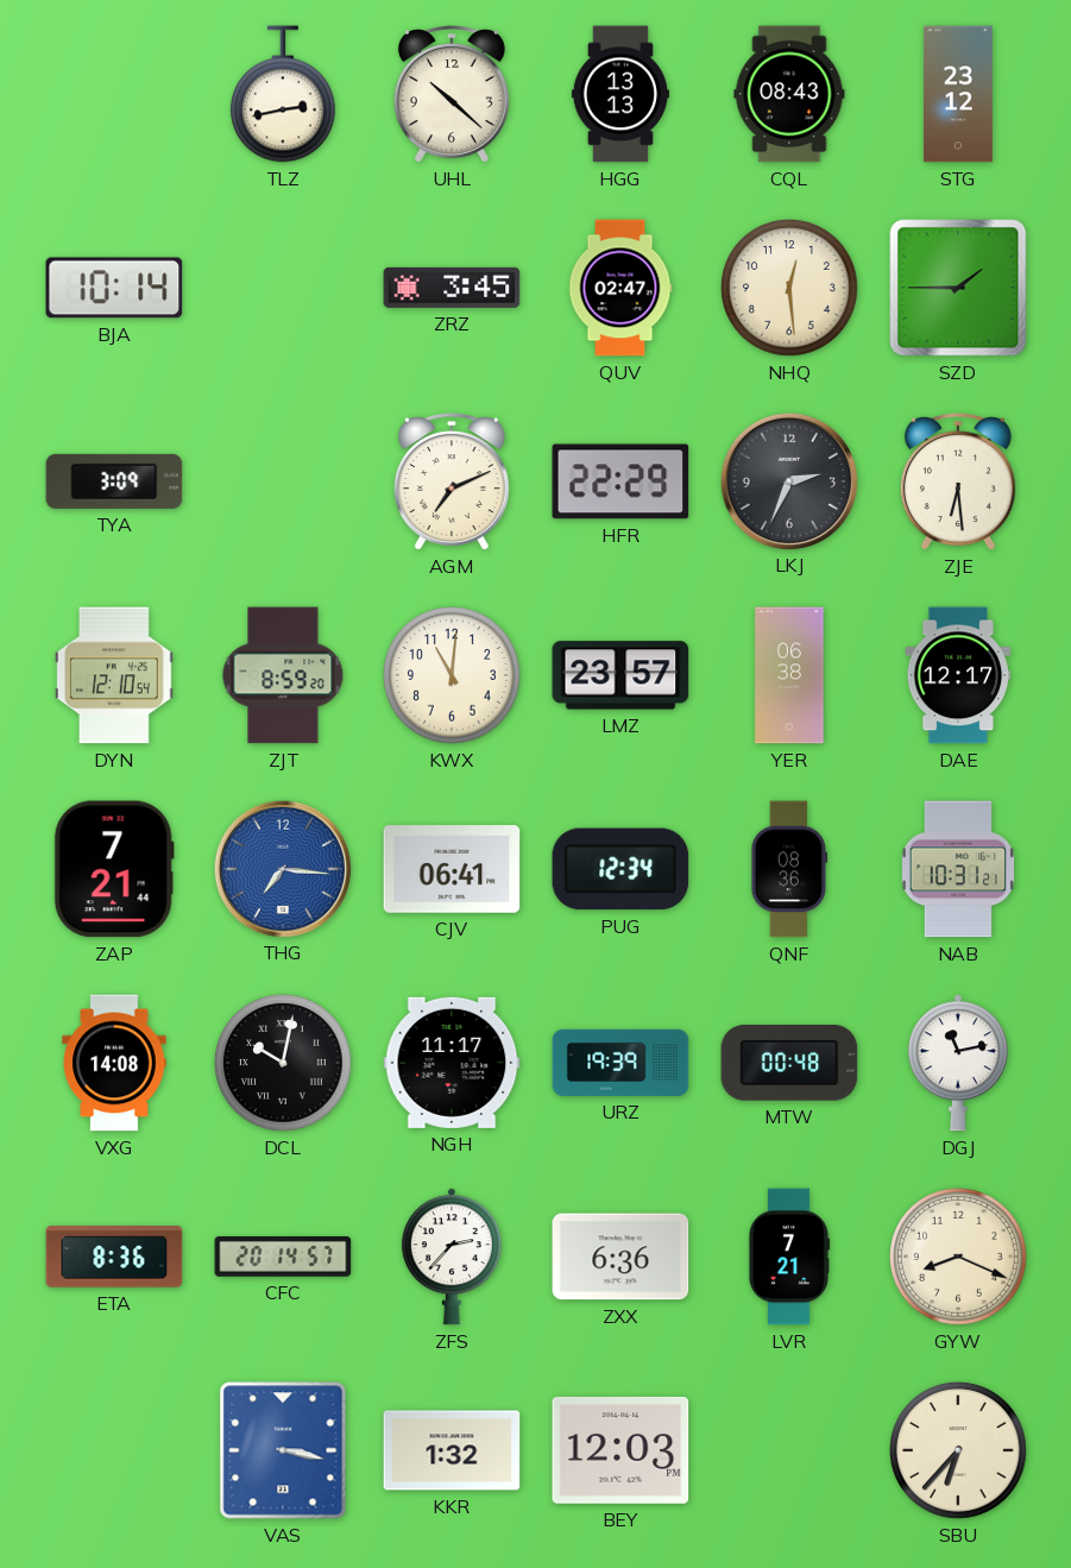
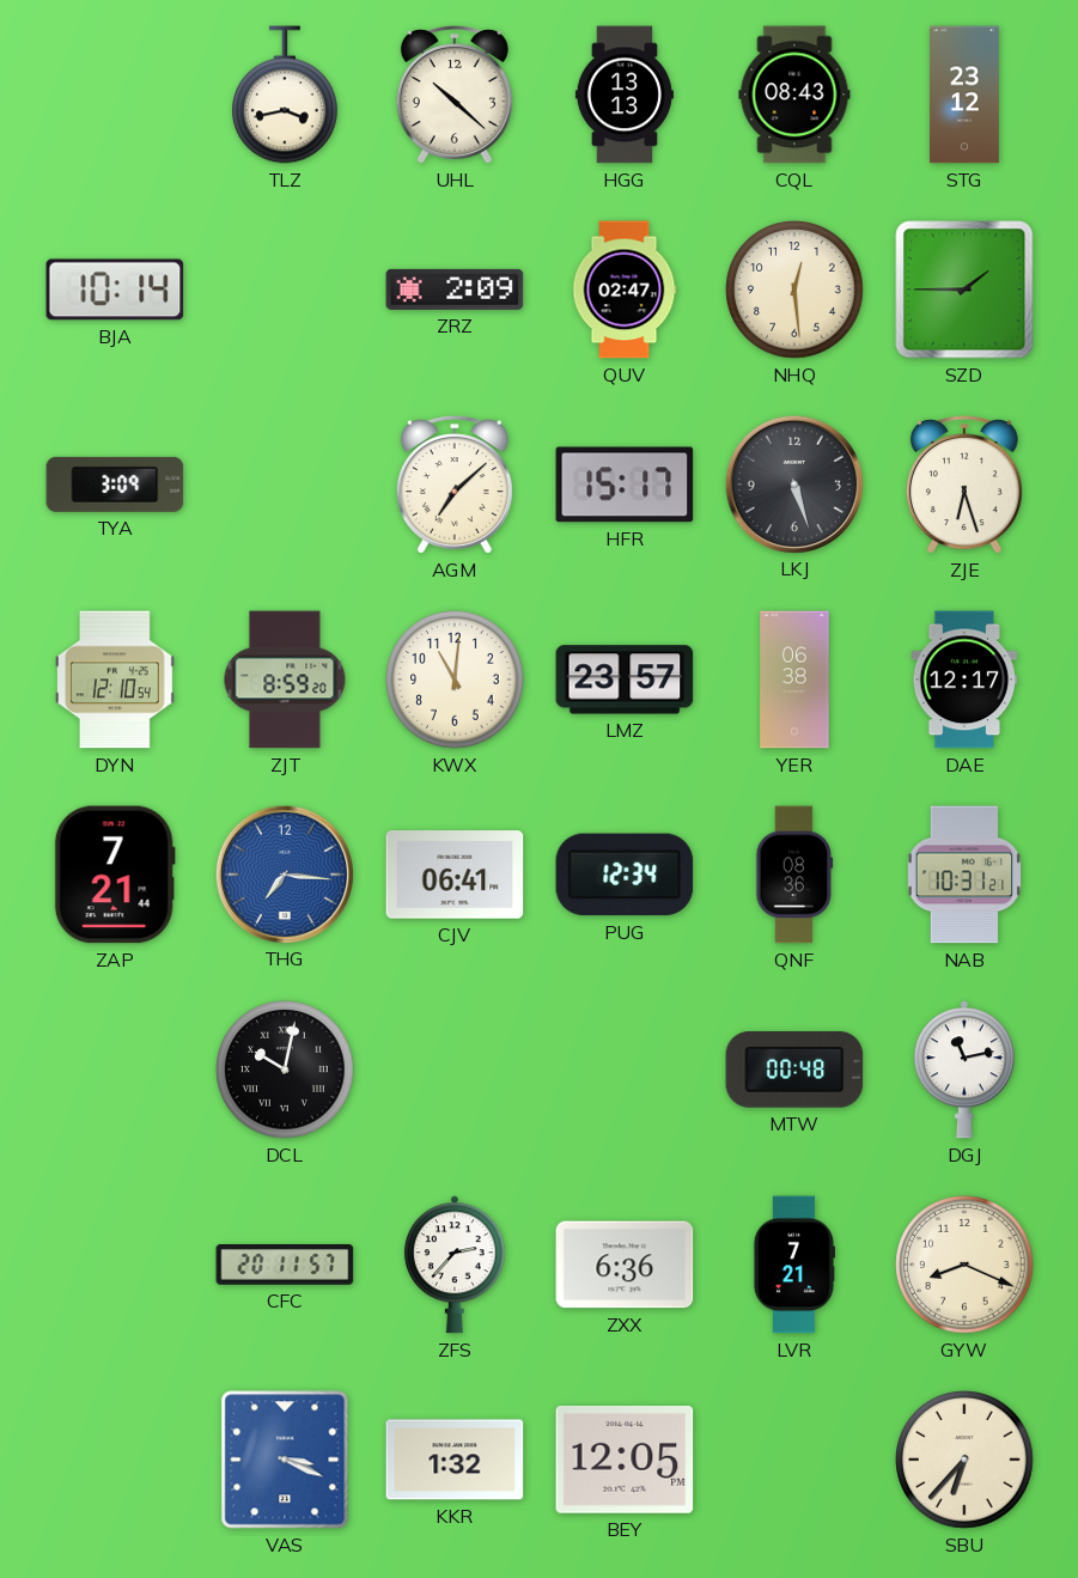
TLZ: 2:43 -> 3:43
ZRZ: 3:45 -> 2:09
AGM: 7:11 -> 7:08
HFR: 22:29 -> 15:17
LKJ: 2:34 -> 5:27
ZJE: 6:29 -> 6:27
VXG: 14:08 -> none
NGH: 11:17 -> none
URZ: 19:39 -> none
ETA: 8:36 -> none
CFC: 20:14 -> 20:11
VAS: 3:17 -> 3:19
BEY: 12:03 -> 12:05
